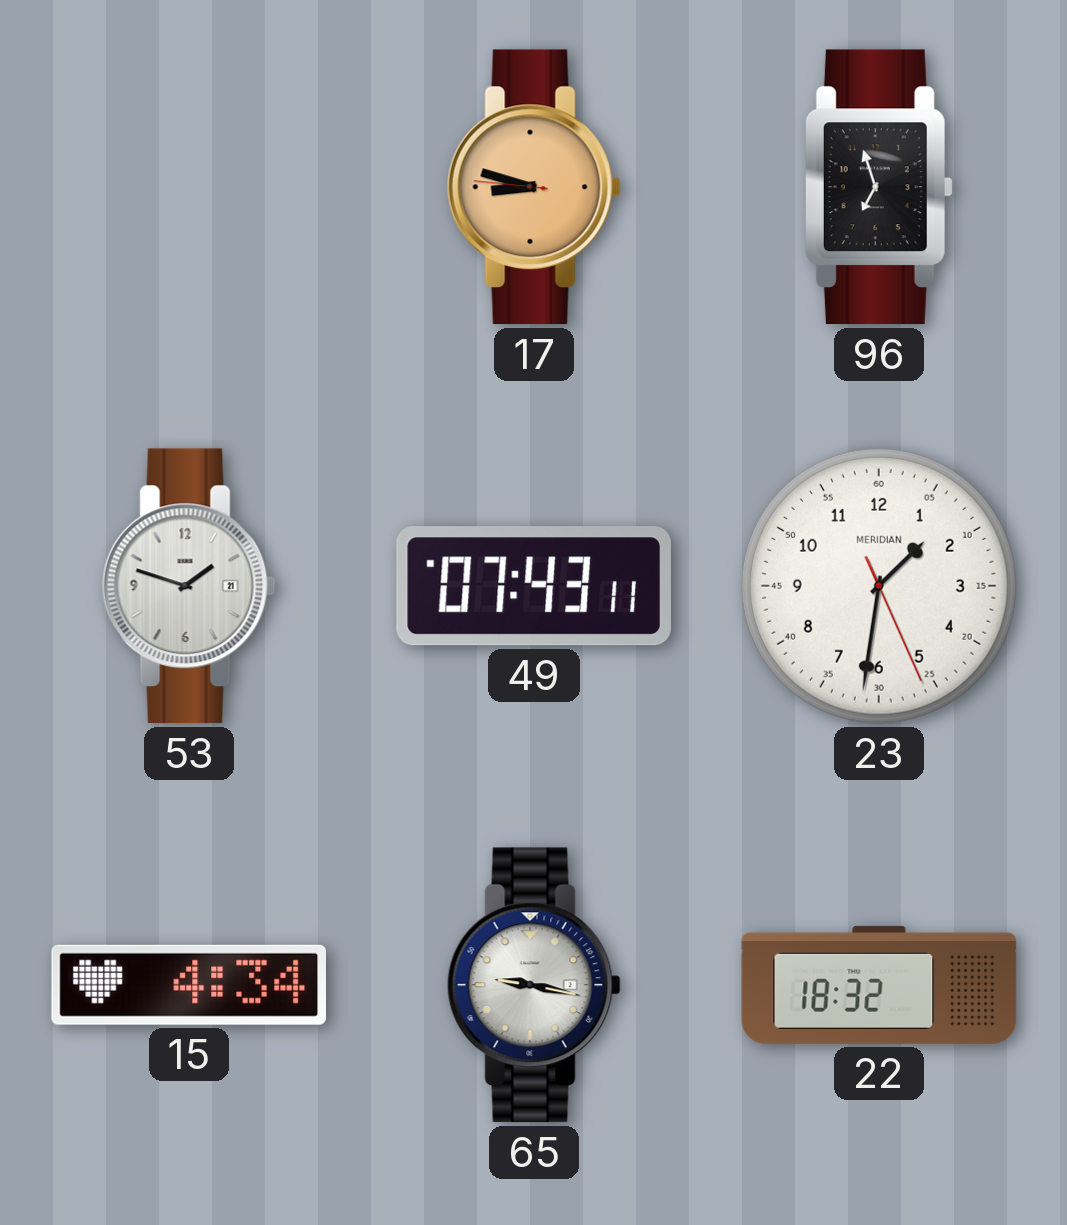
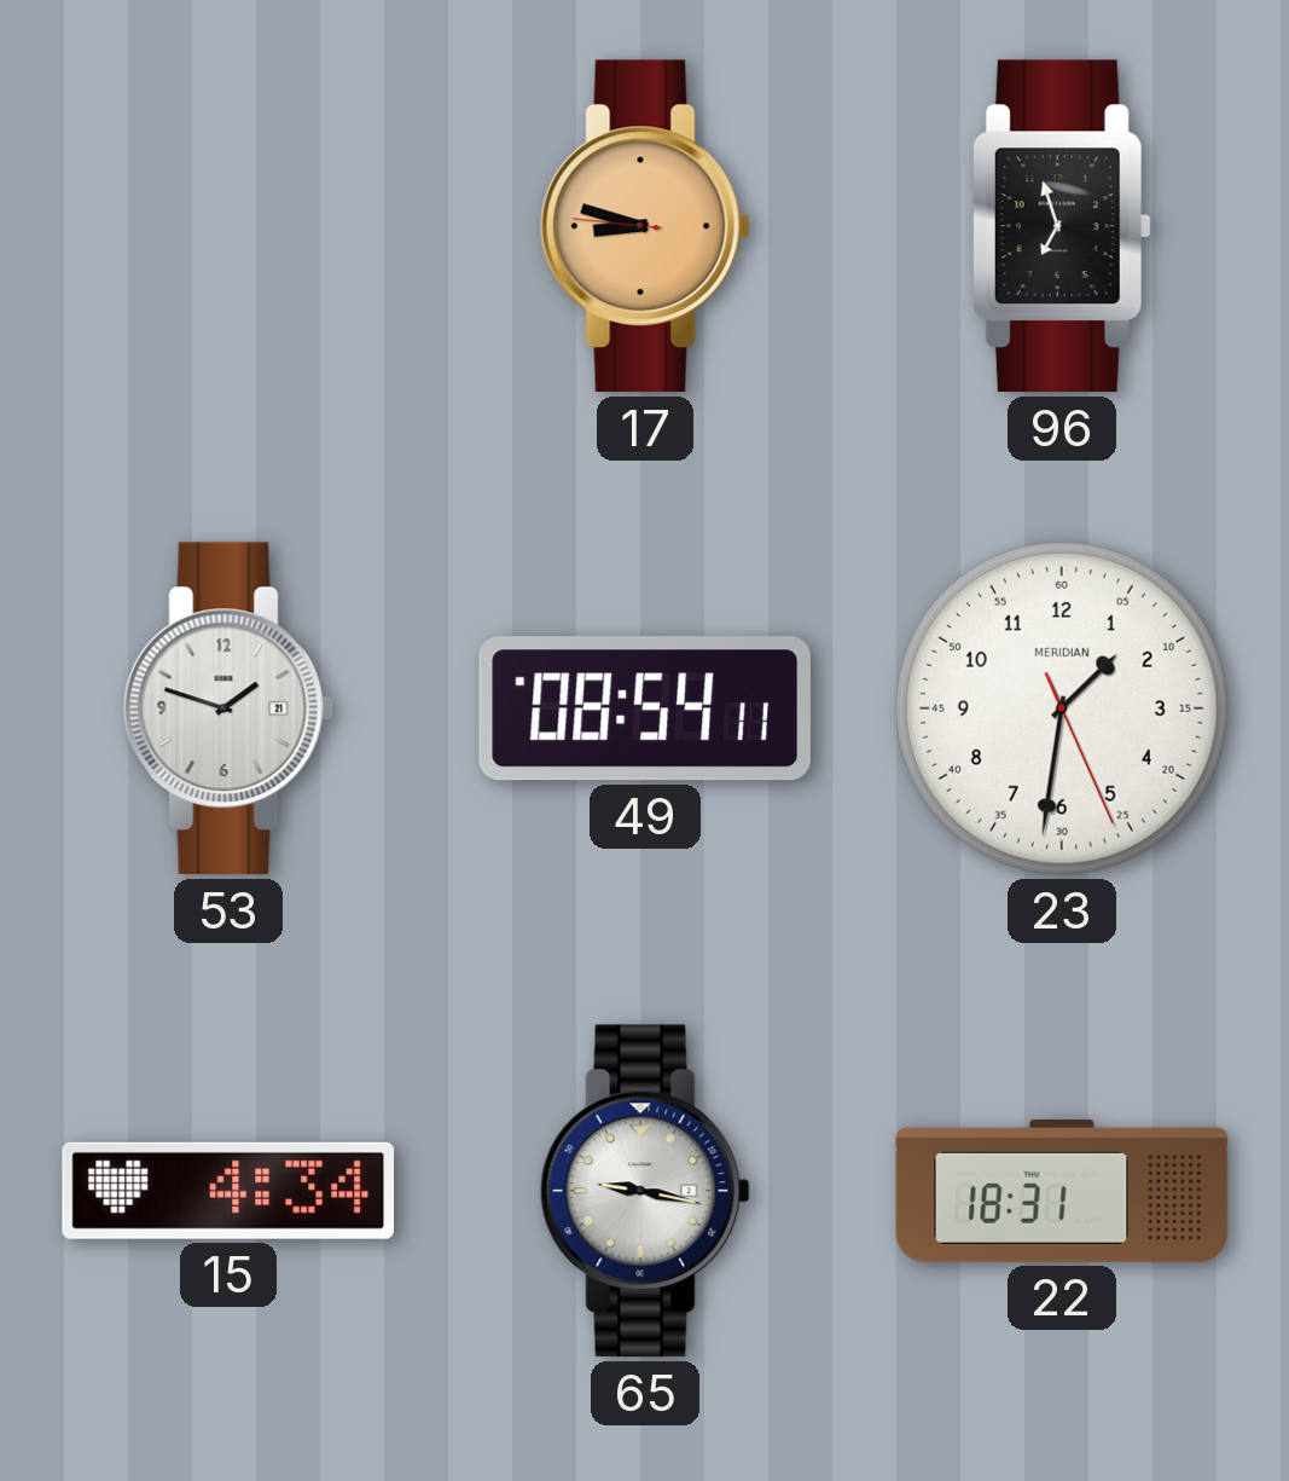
49: 07:43 -> 08:54
22: 18:32 -> 18:31
